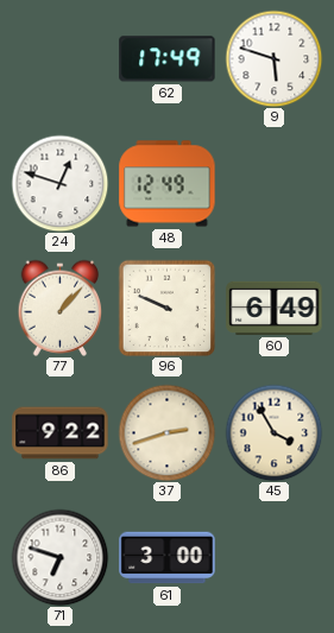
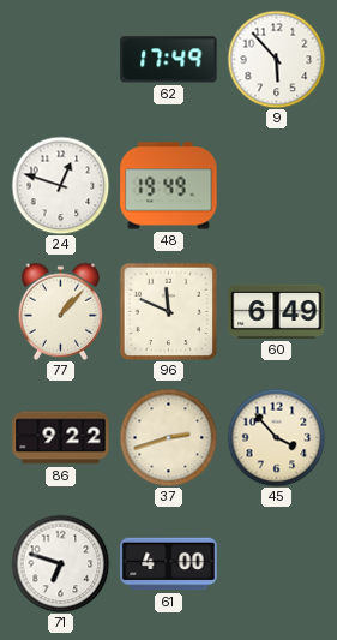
9: 5:48 -> 5:53
48: 12:49 -> 19:49
96: 9:49 -> 11:49
45: 3:55 -> 3:53
61: 3:00 -> 4:00
